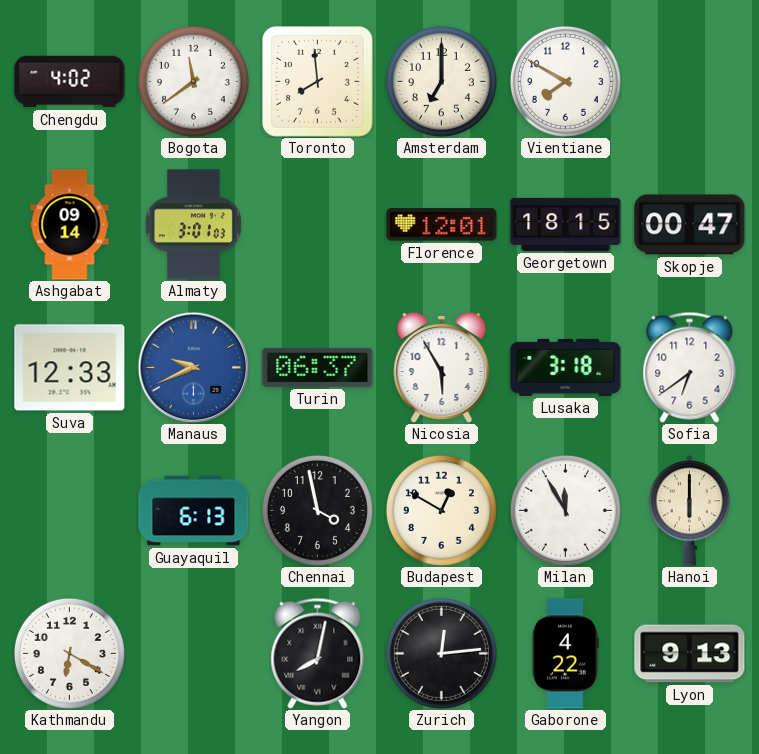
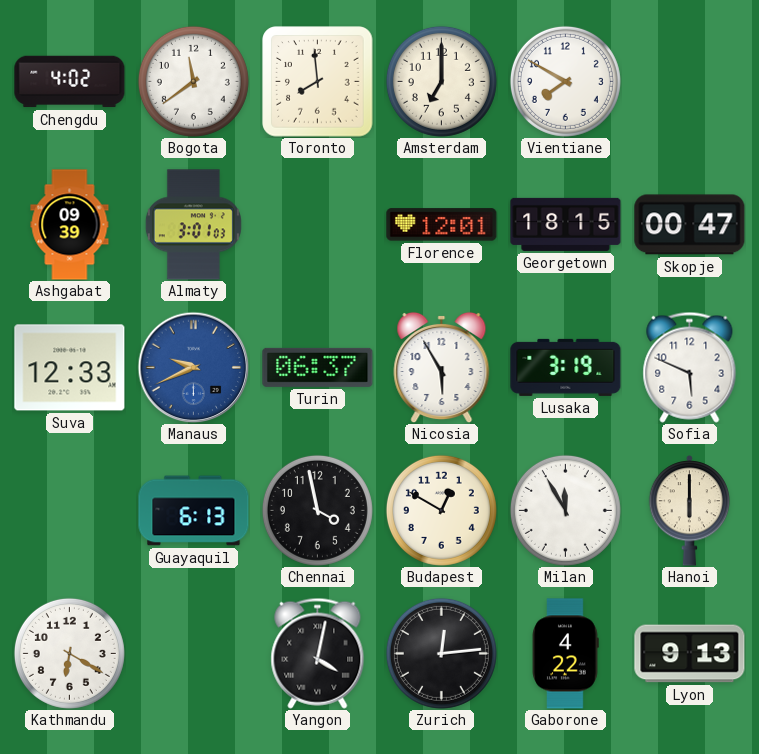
Ashgabat: 09:14 -> 09:39
Lusaka: 3:18 -> 3:19
Sofia: 6:39 -> 5:49
Yangon: 8:02 -> 4:02
